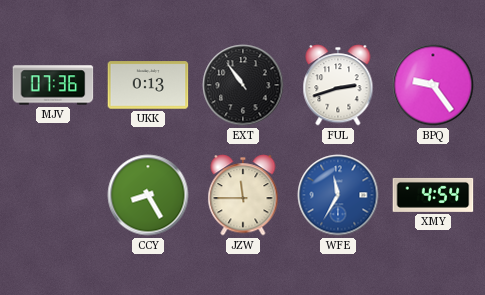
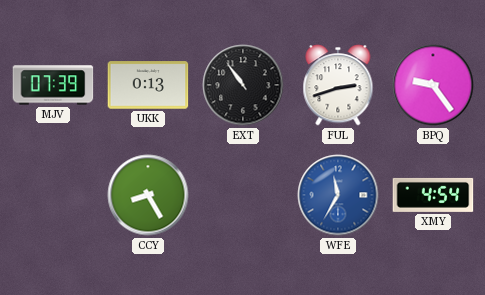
MJV: 07:36 -> 07:39
JZW: 11:45 -> none
